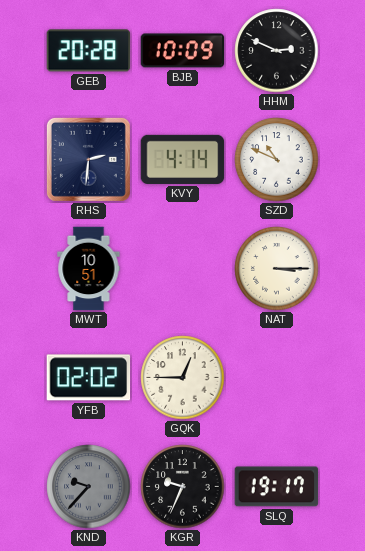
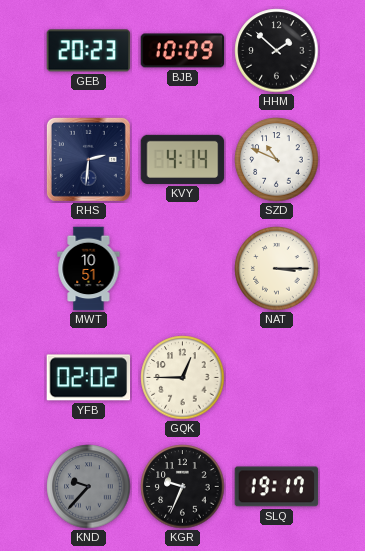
GEB: 20:28 -> 20:23
HHM: 2:49 -> 1:52
